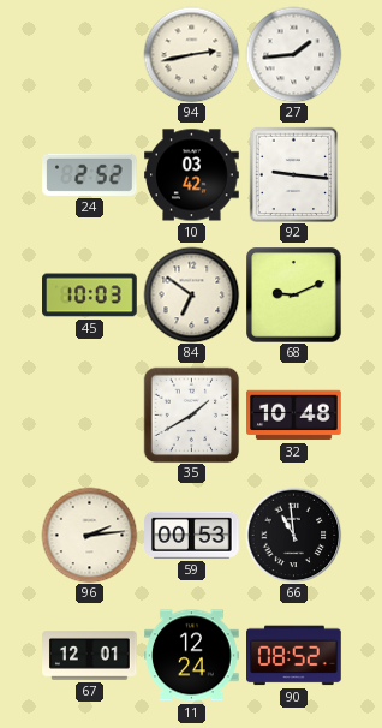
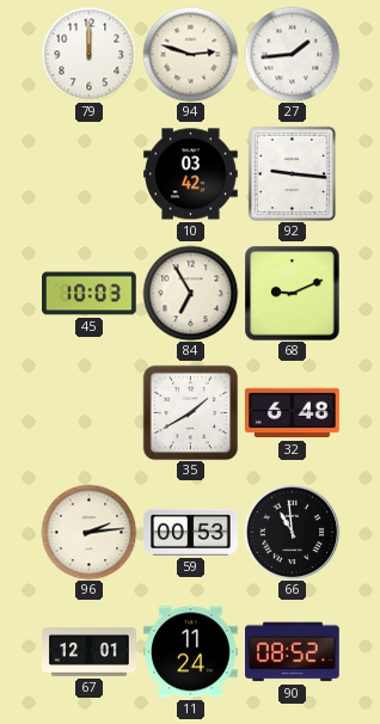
79: none -> 12:00
94: 2:43 -> 2:48
24: 2:52 -> none
84: 6:51 -> 6:55
32: 10:48 -> 6:48
11: 12:24 -> 11:24
